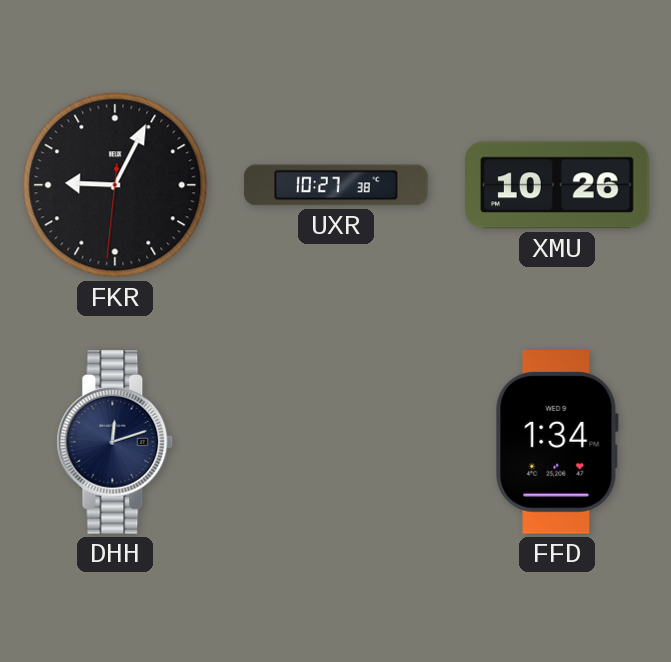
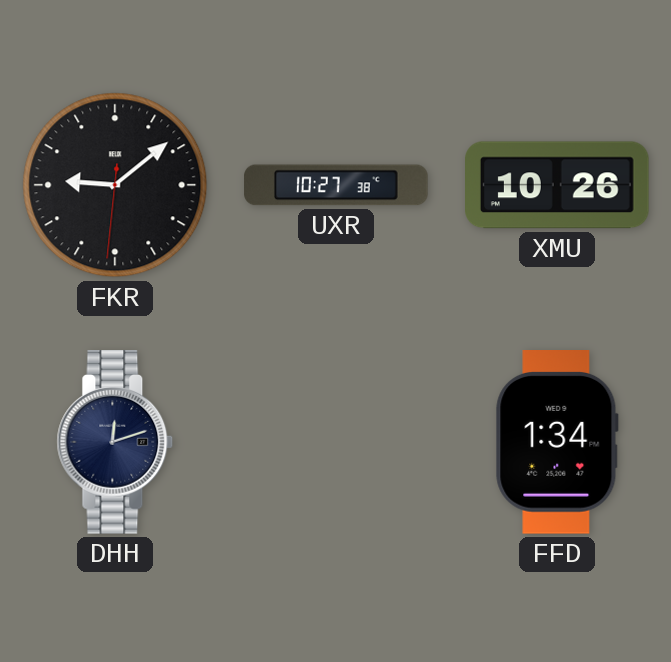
FKR: 9:04 -> 9:08
